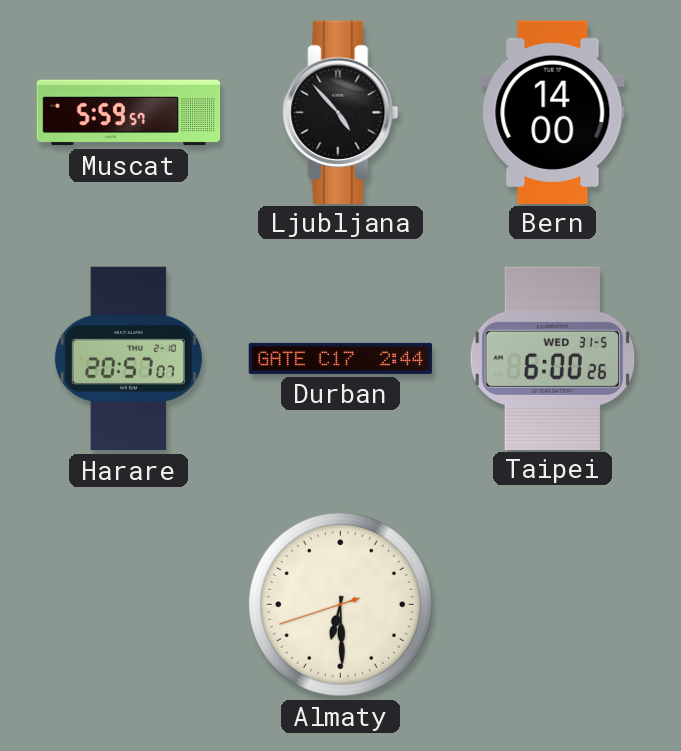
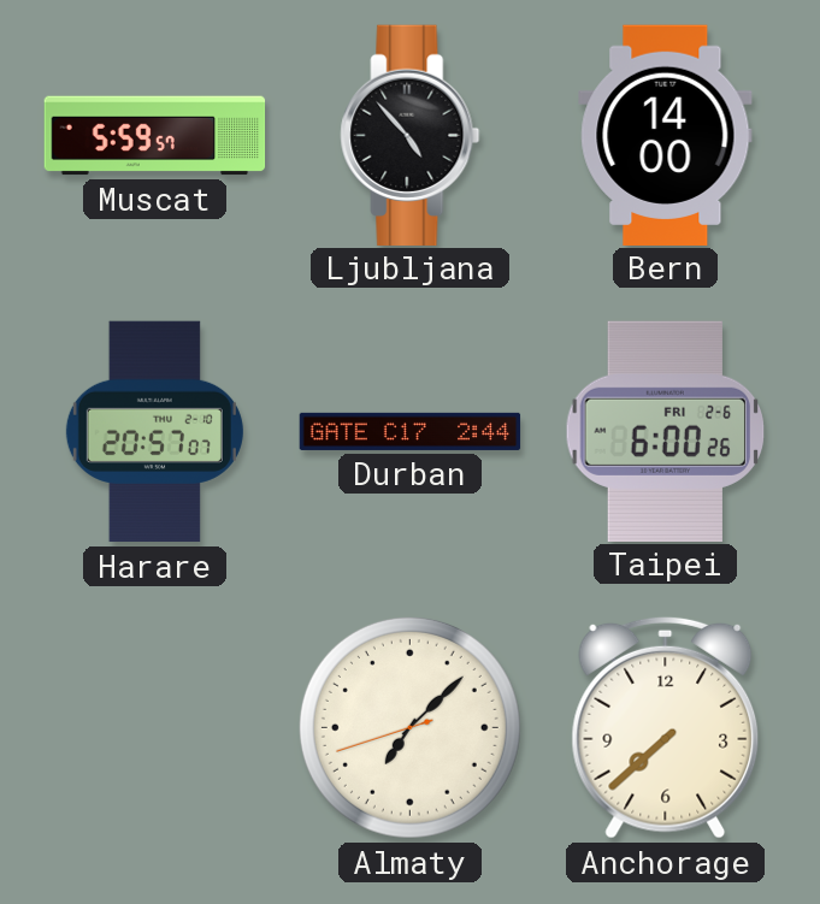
Taipei date: WED 31-5 -> FRI 2-6
Almaty: 6:29 -> 7:07
Anchorage: none -> 7:38
